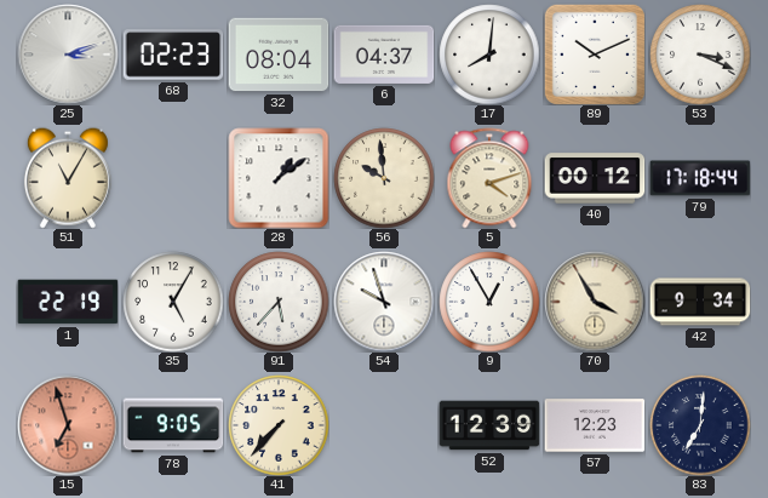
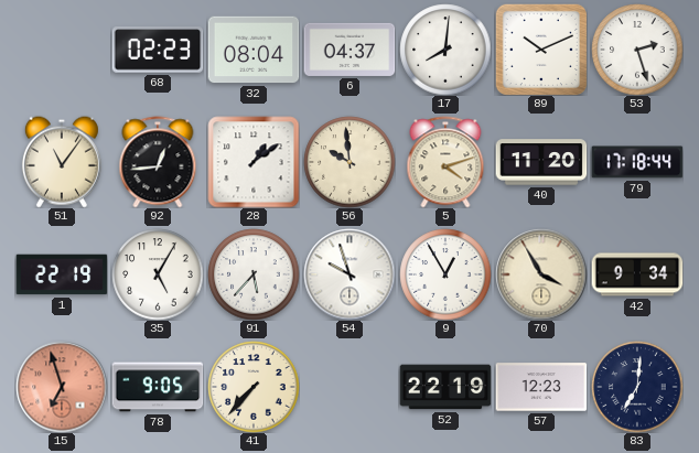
25: 3:12 -> none
53: 3:19 -> 2:27
51: 11:05 -> 11:06
92: none -> 12:44
40: 00:12 -> 11:20
52: 12:39 -> 22:19
